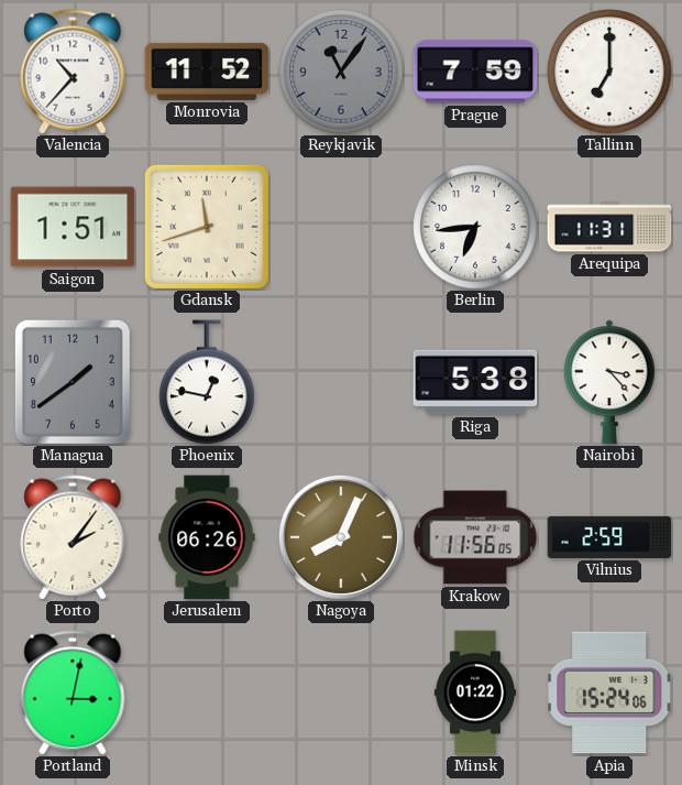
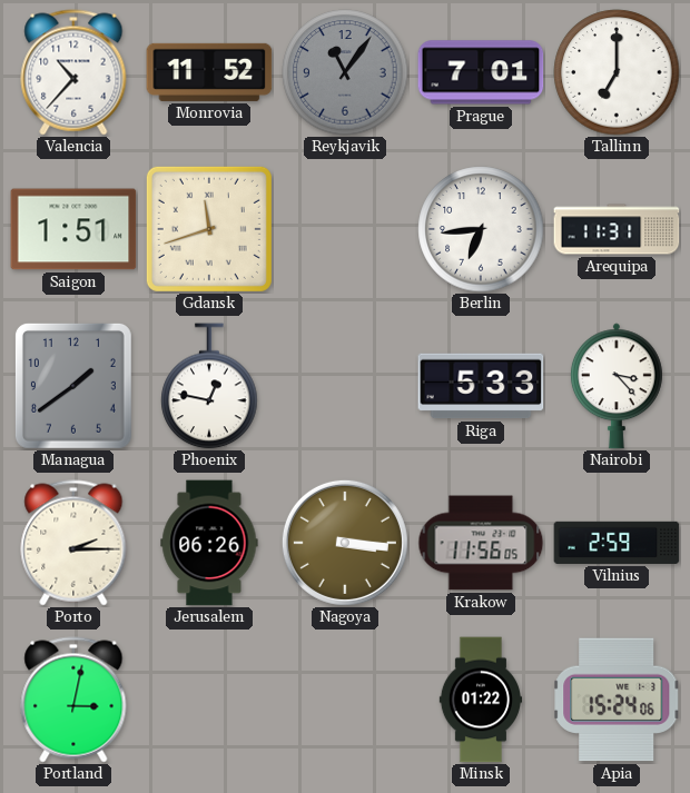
Prague: 7:59 -> 7:01
Riga: 5:38 -> 5:33
Porto: 2:06 -> 2:15
Nagoya: 8:04 -> 3:16
